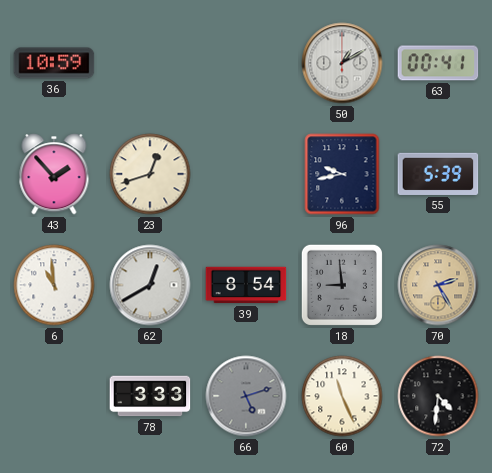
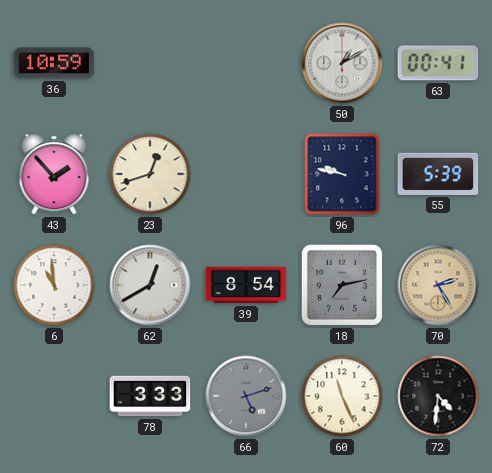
96: 9:43 -> 9:47
18: 8:59 -> 7:13
